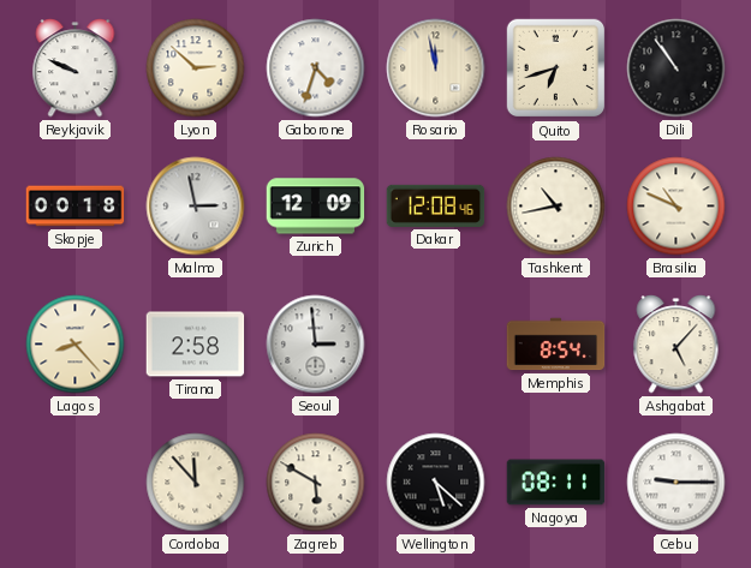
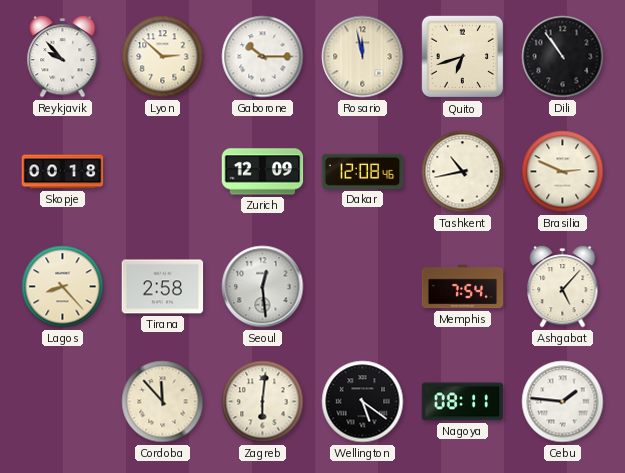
Reykjavik: 9:49 -> 9:53
Gaborone: 4:33 -> 10:15
Malmo: 2:58 -> none
Brasilia: 10:49 -> 2:49
Seoul: 2:59 -> 12:29
Memphis: 8:54 -> 7:54
Zagreb: 5:50 -> 6:01
Wellington: 5:22 -> 5:21
Cebu: 9:15 -> 1:46
